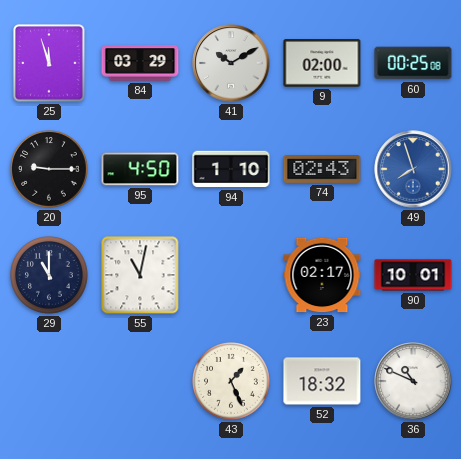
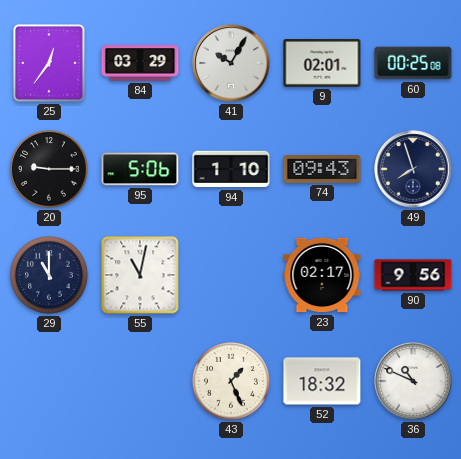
25: 11:57 -> 12:36
41: 10:10 -> 10:05
9: 02:00 -> 02:01
95: 4:50 -> 5:06
74: 02:43 -> 09:43
49 dial: blue -> navy
90: 10:01 -> 9:56
